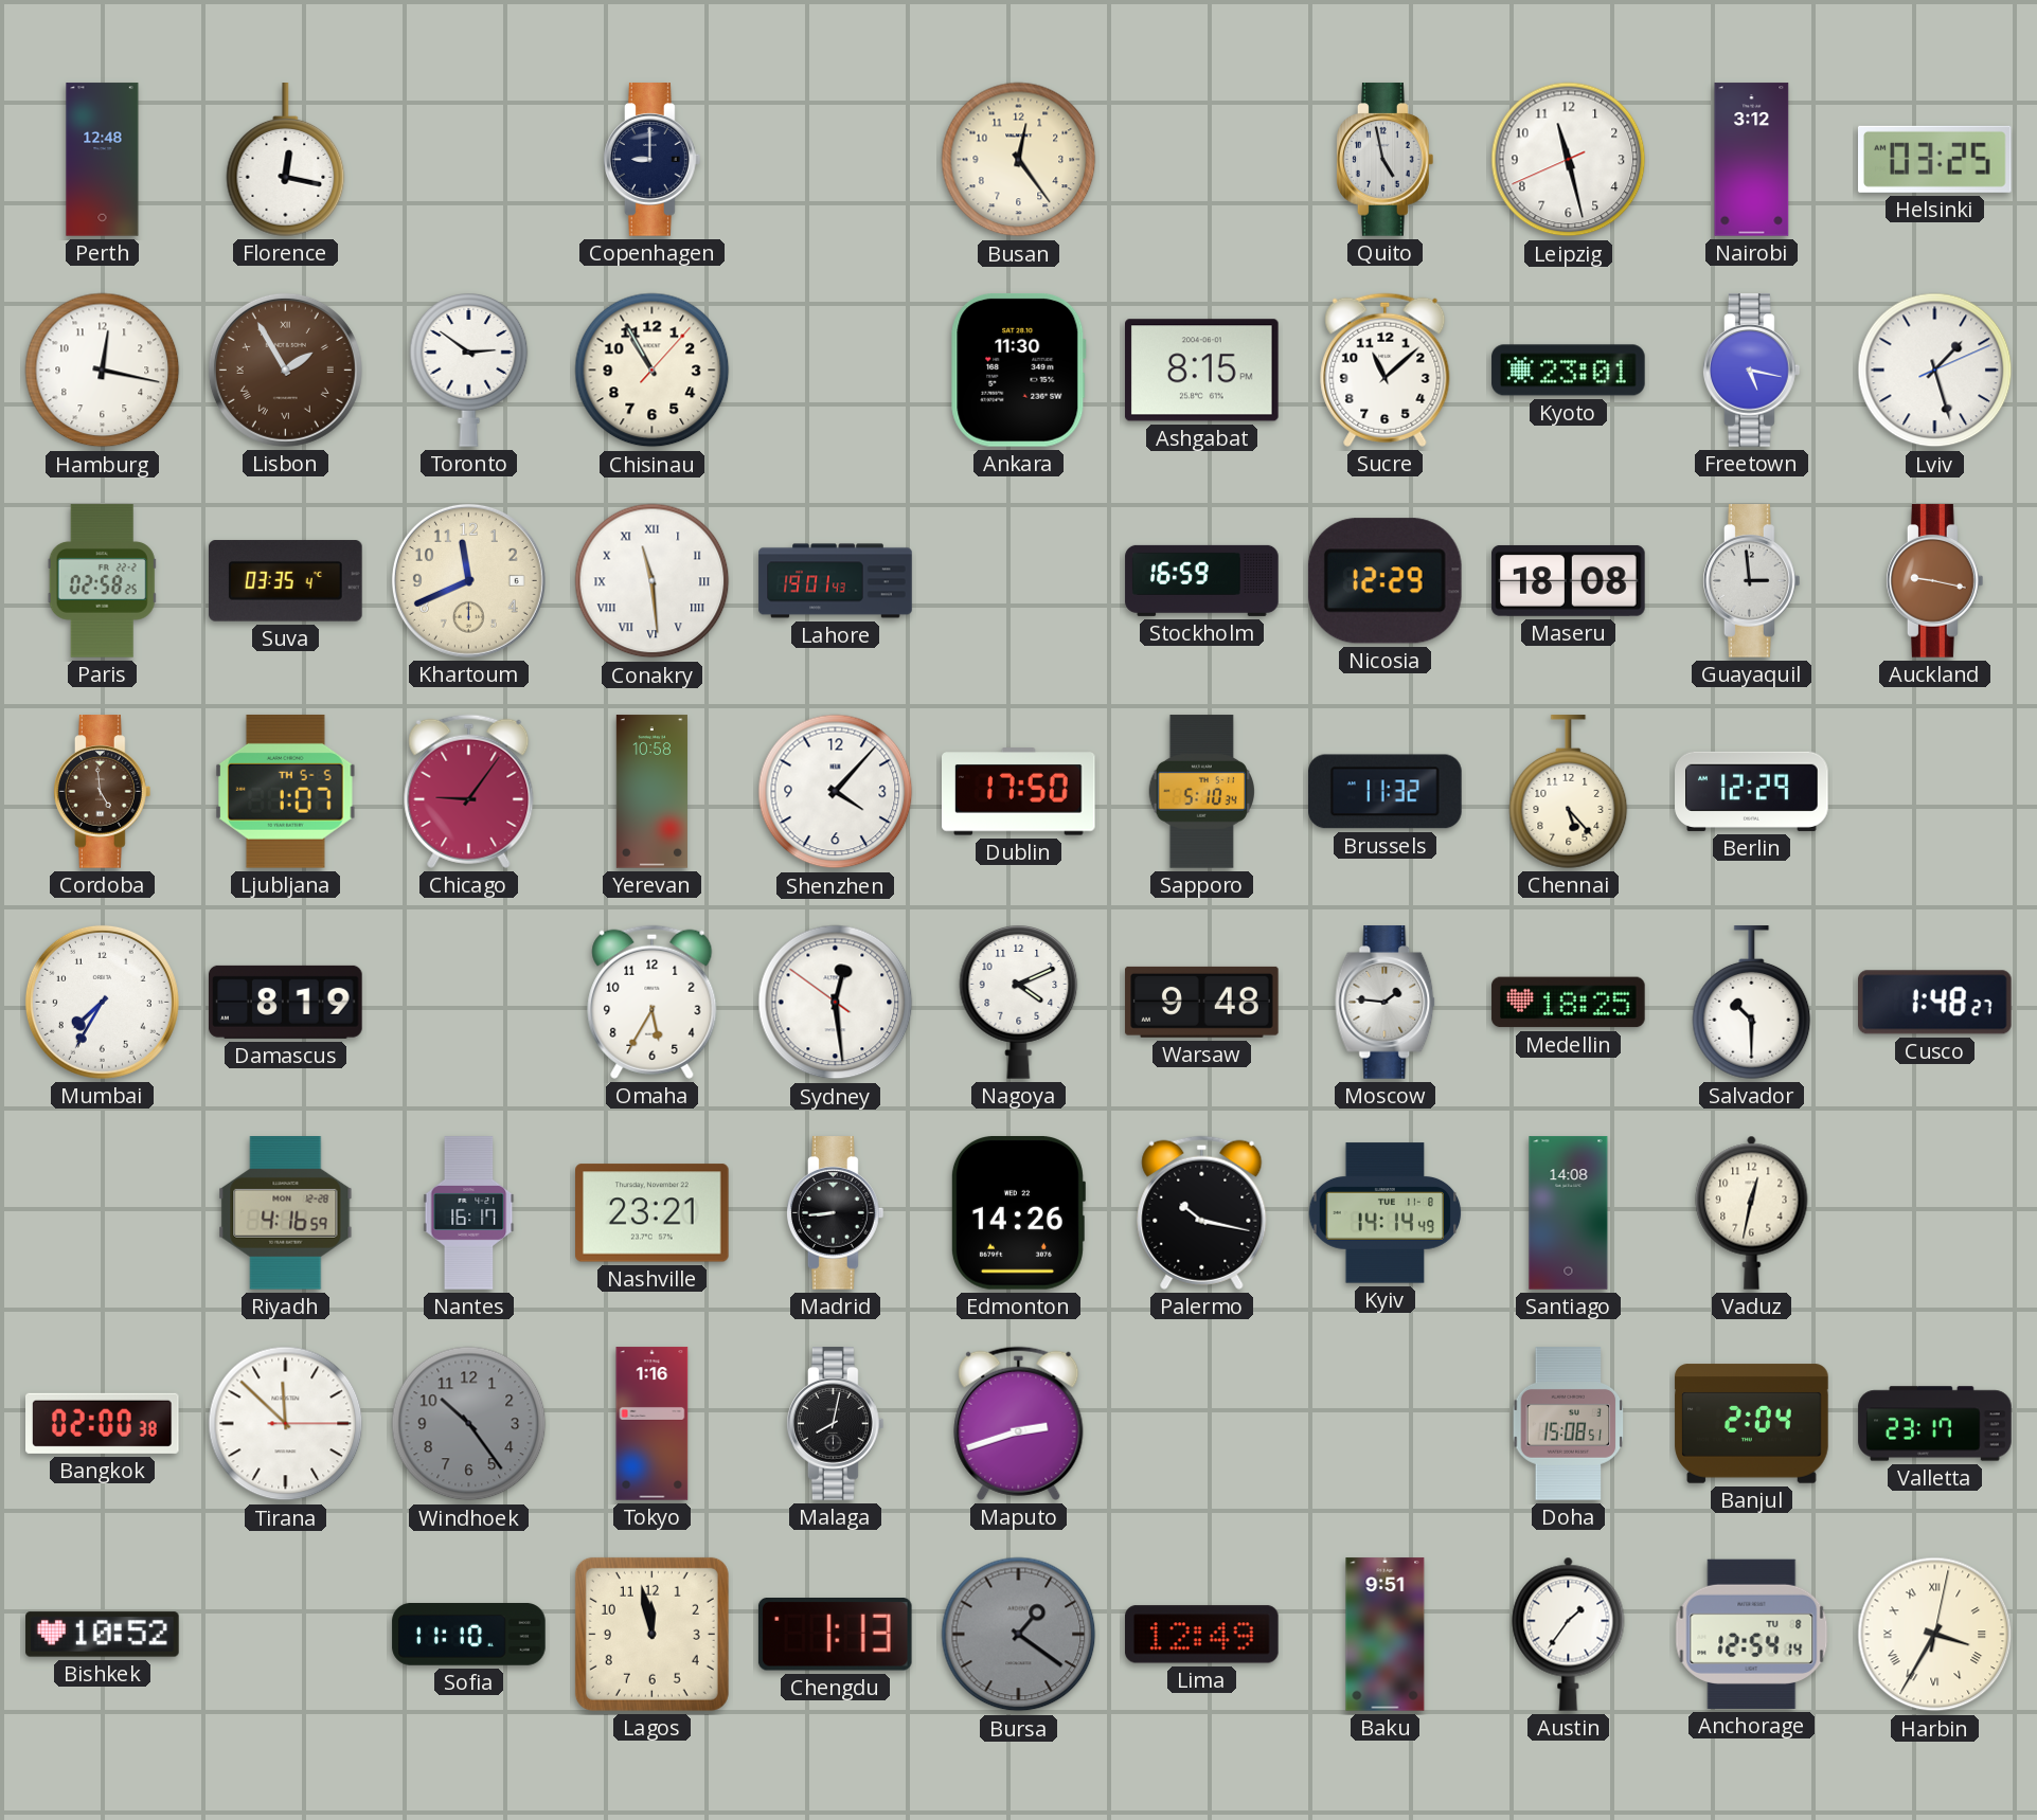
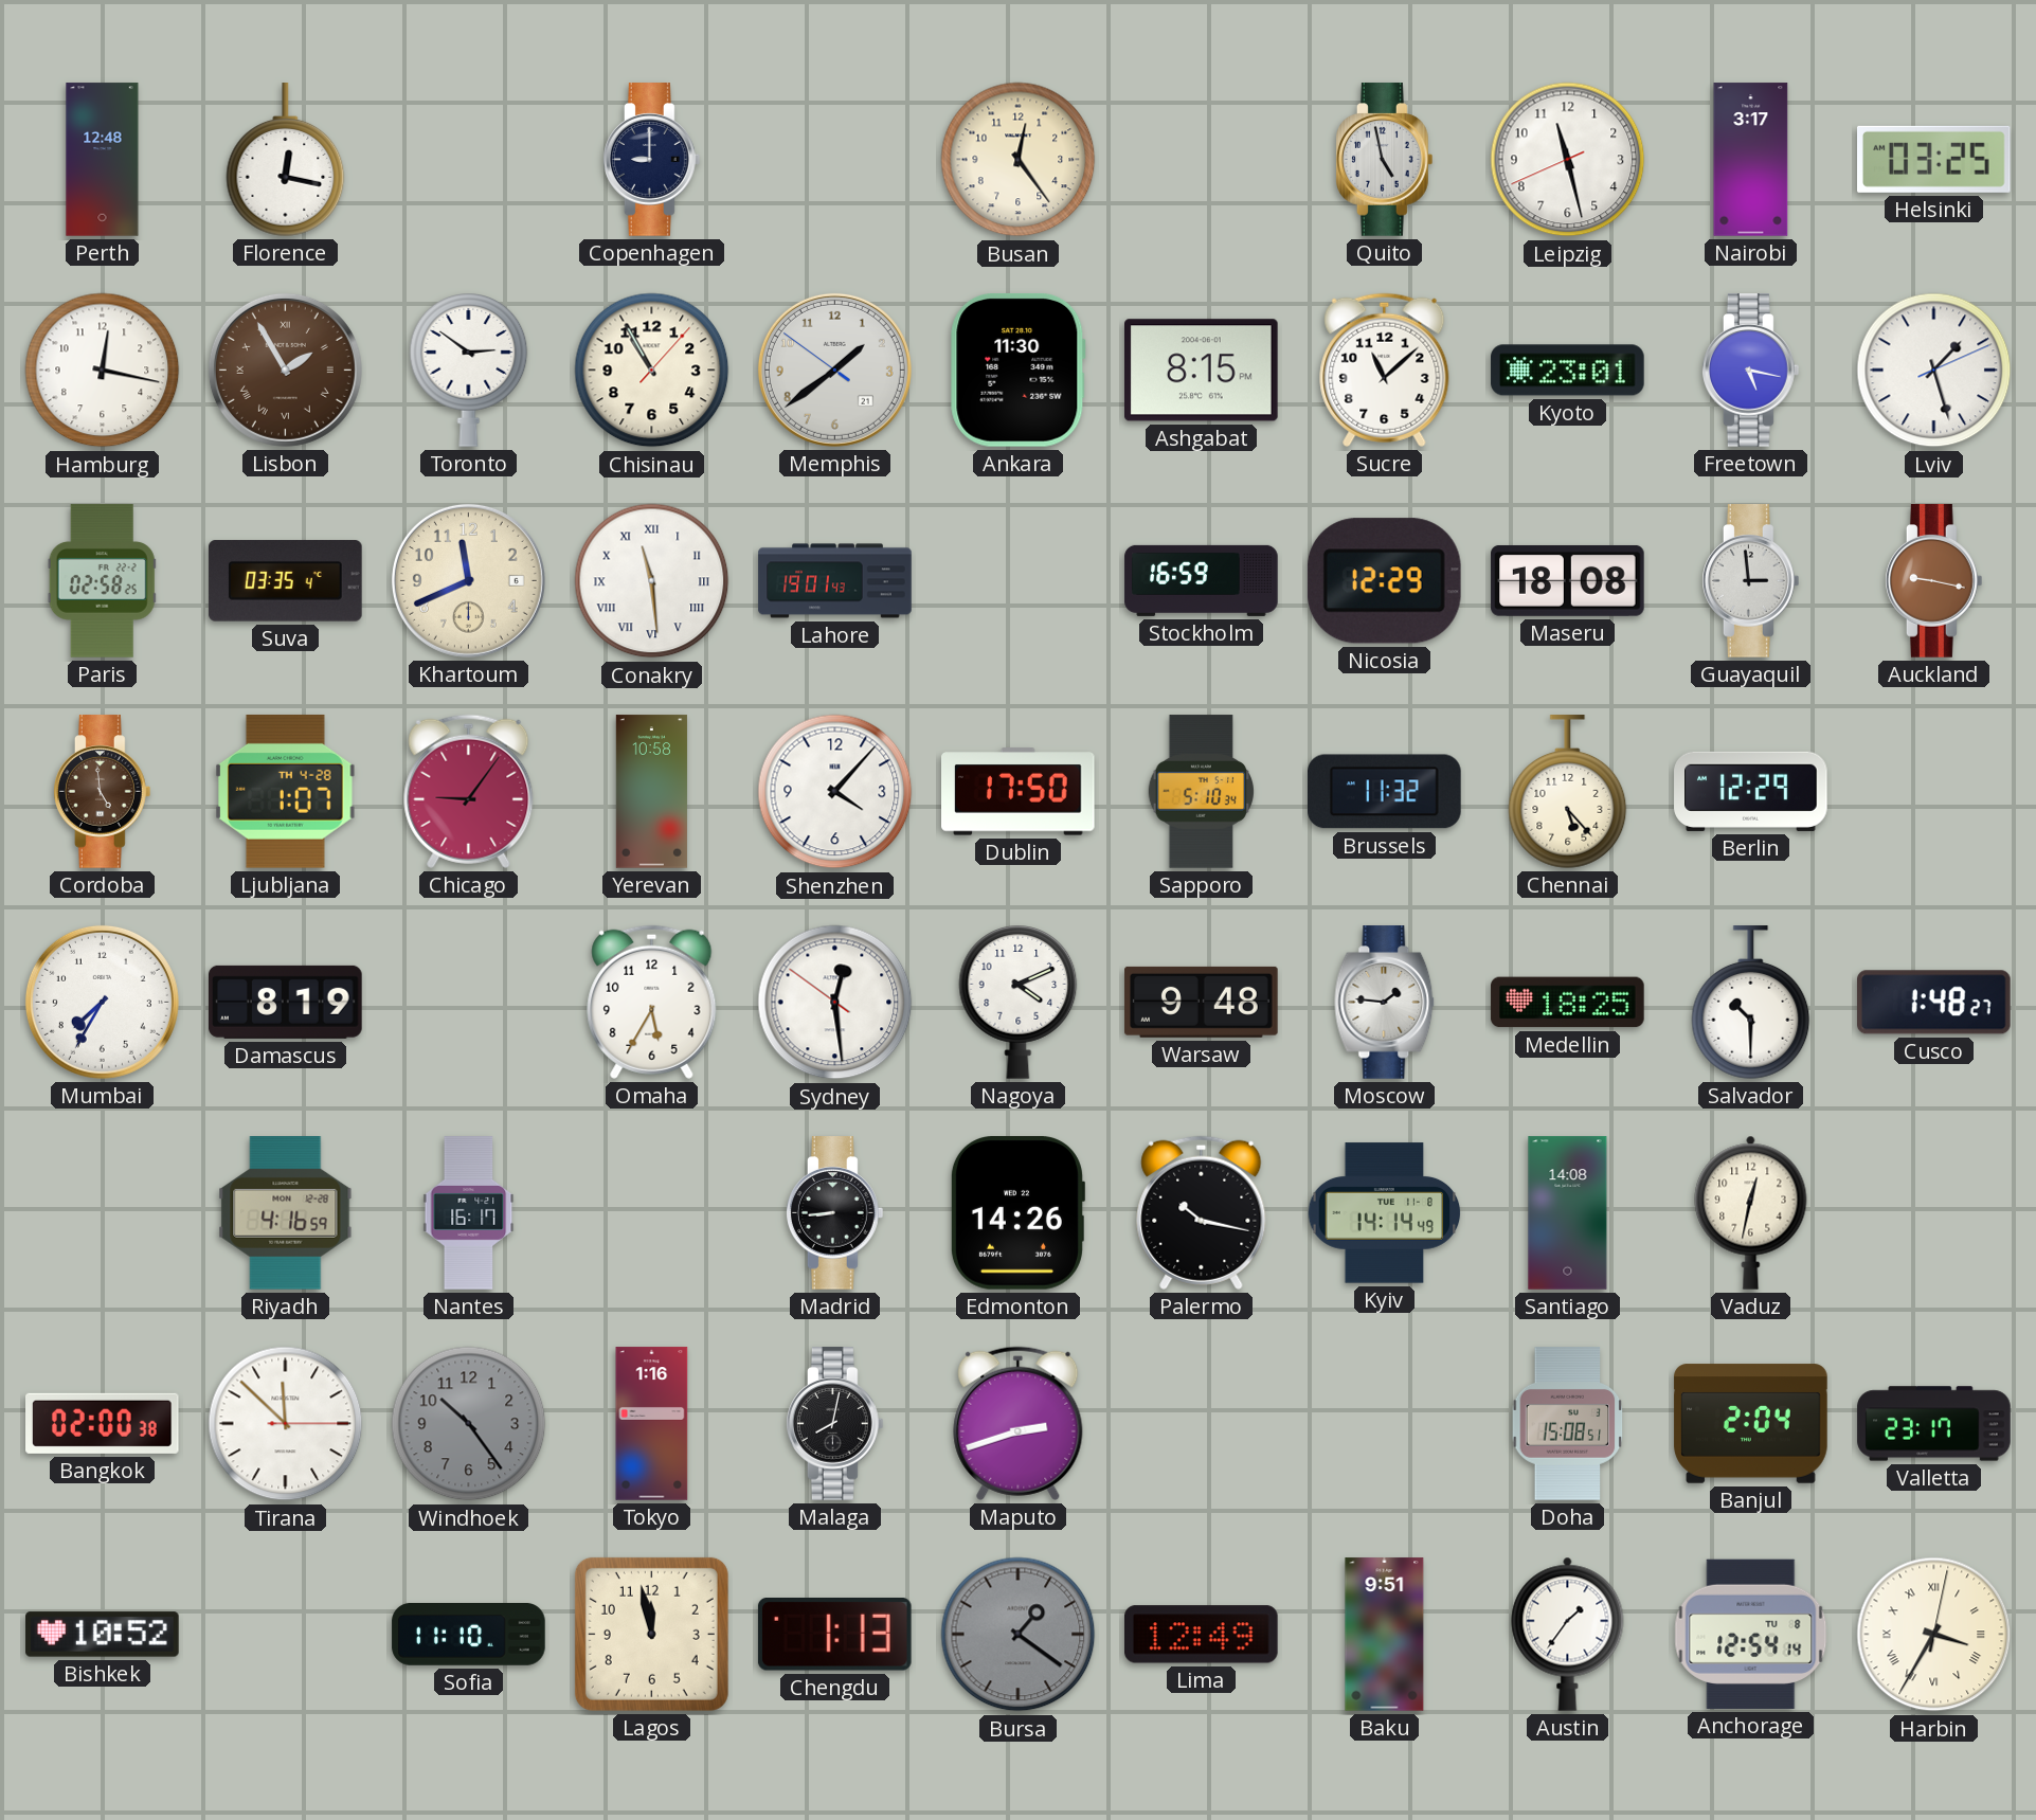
Nairobi: 3:12 -> 3:17
Memphis: none -> 1:38
Ljubljana date: TH 5-5 -> TH 4-28
Nashville: 23:21 -> none
